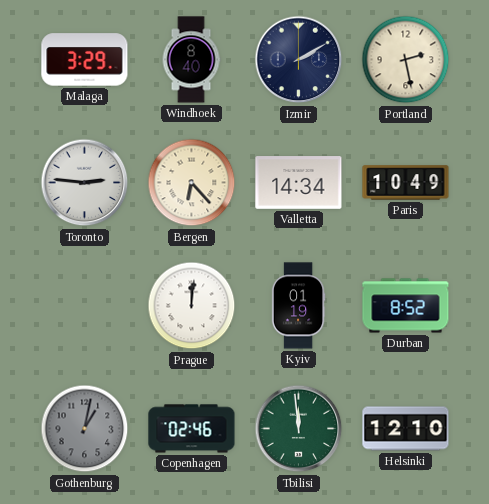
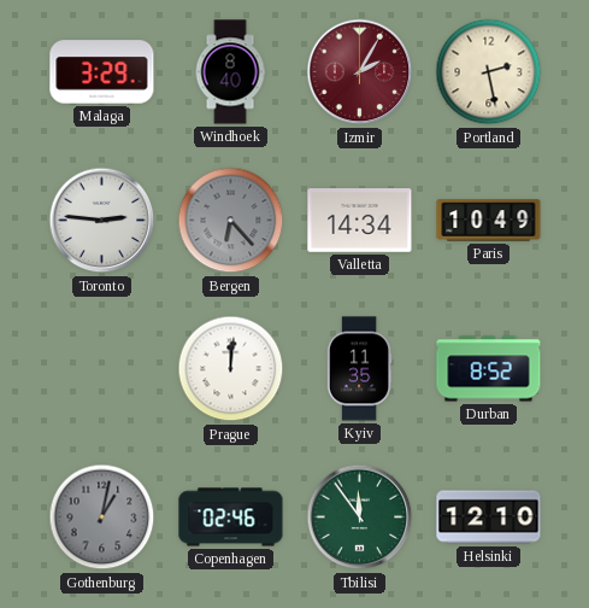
Izmir: 2:10 -> 2:05
Izmir dial: navy -> burgundy
Bergen dial: cream -> grey
Kyiv: 01:19 -> 11:35
Tbilisi: 11:59 -> 11:54
